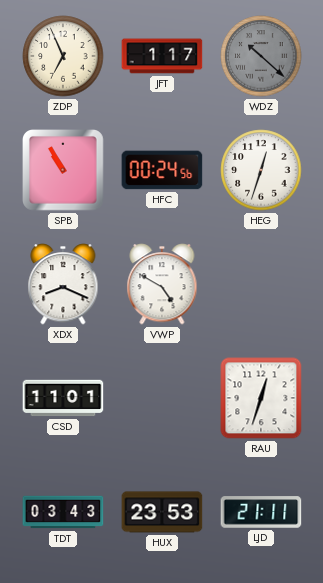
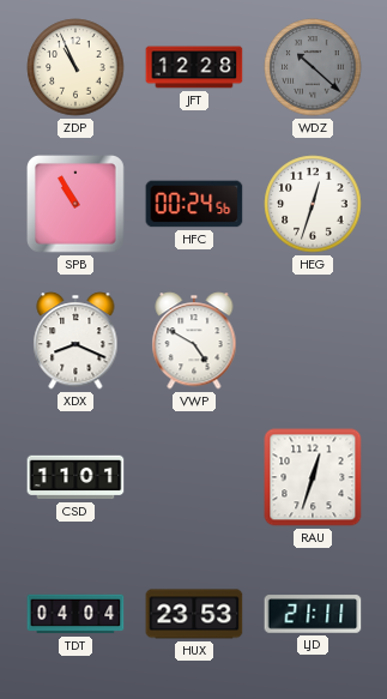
ZDP: 6:56 -> 10:56
JFT: 1:17 -> 12:28
TDT: 03:43 -> 04:04
